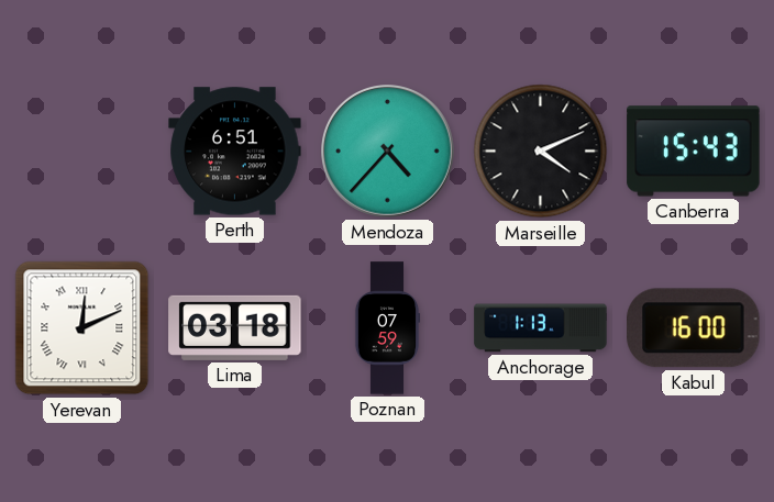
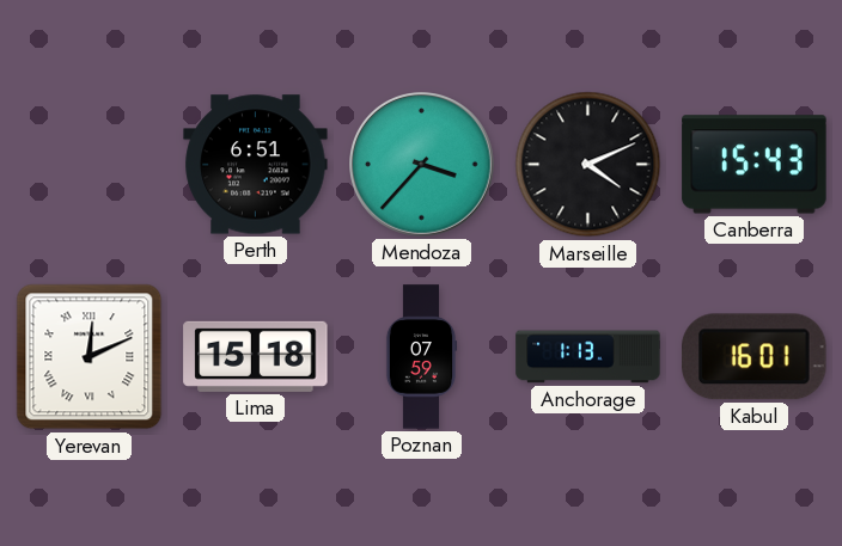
Mendoza: 4:37 -> 3:37
Lima: 03:18 -> 15:18
Kabul: 16:00 -> 16:01
